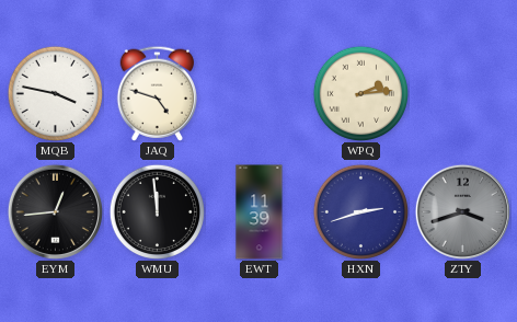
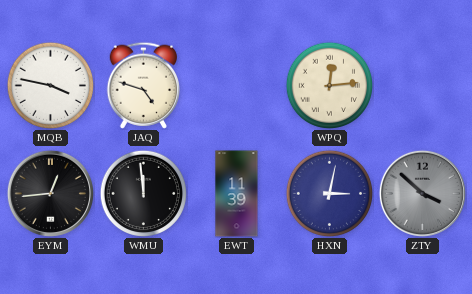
WPQ: 2:14 -> 12:14
HXN: 2:42 -> 3:02
ZTY: 3:42 -> 3:52
